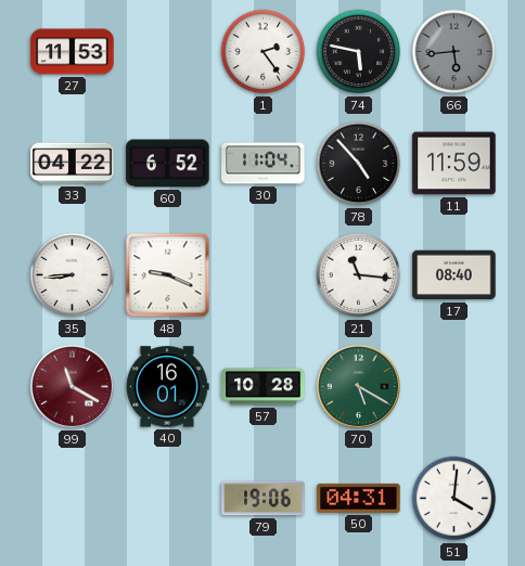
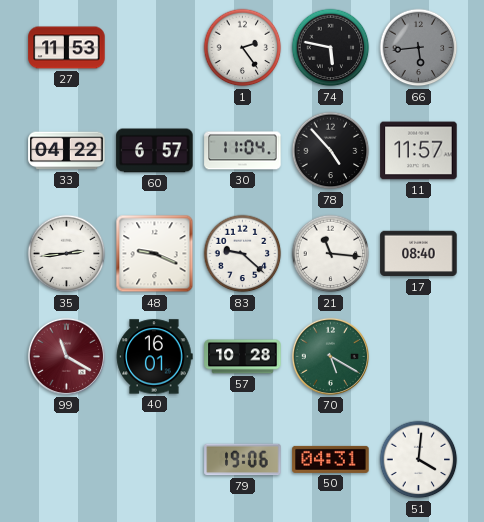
60: 6:52 -> 6:57
11: 11:59 -> 11:57
35: 8:44 -> 2:44
83: none -> 9:22
